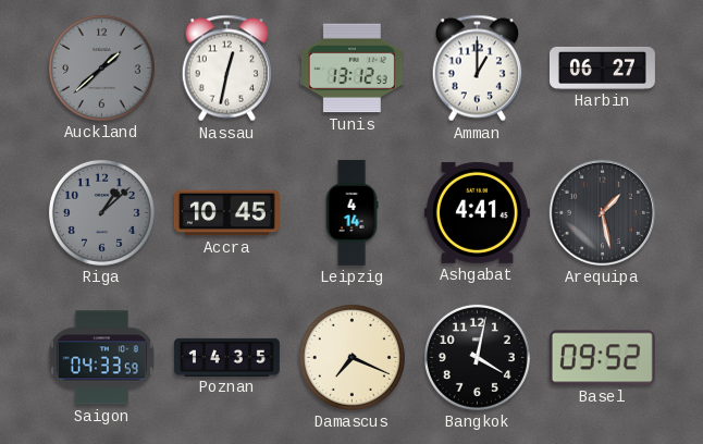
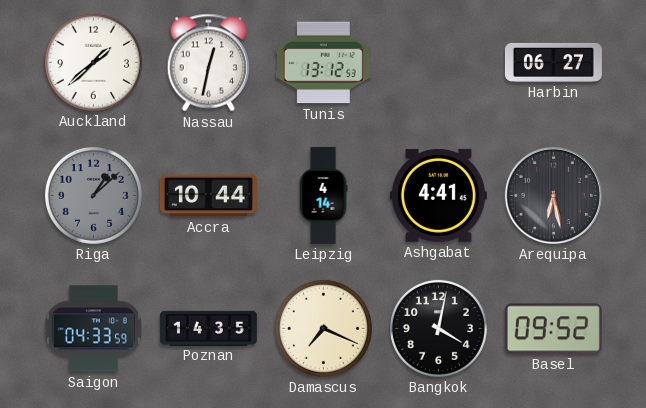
Auckland dial: grey -> white
Amman: 1:00 -> none
Accra: 10:45 -> 10:44
Arequipa: 1:28 -> 6:28
